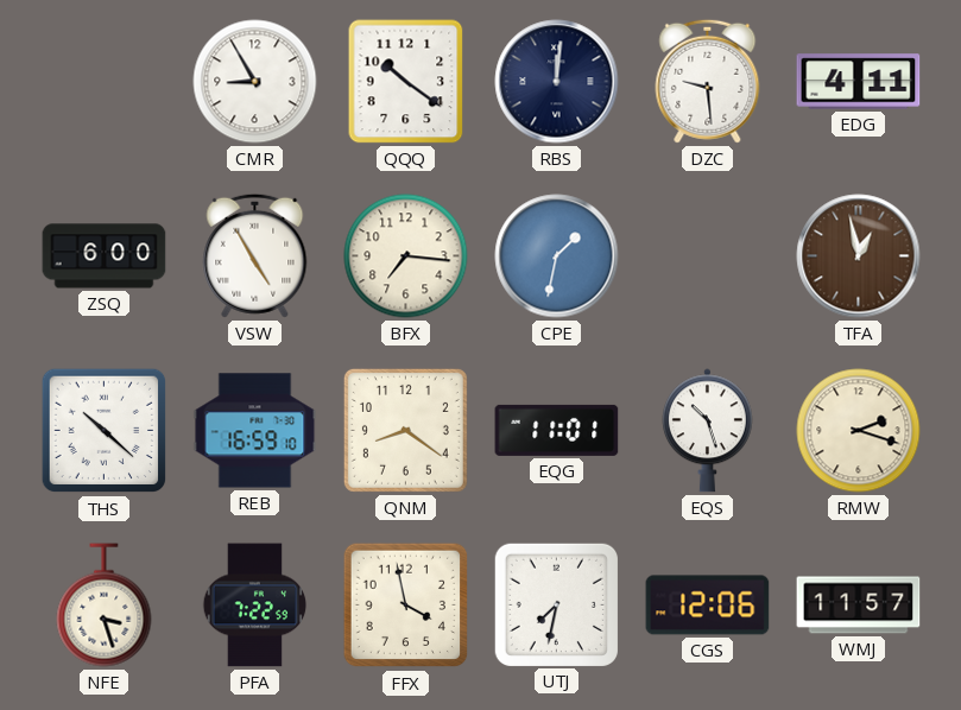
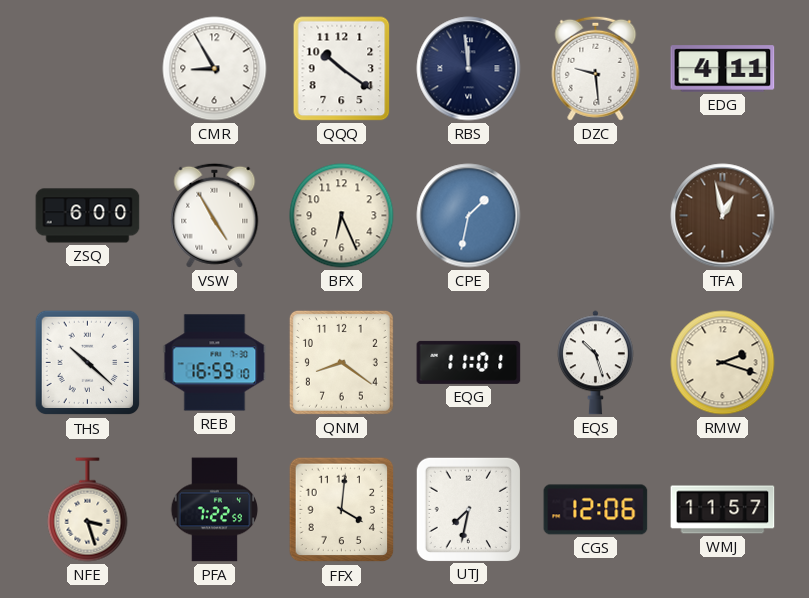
RBS: 12:01 -> 11:59
BFX: 7:16 -> 6:26
FFX: 3:58 -> 4:01
